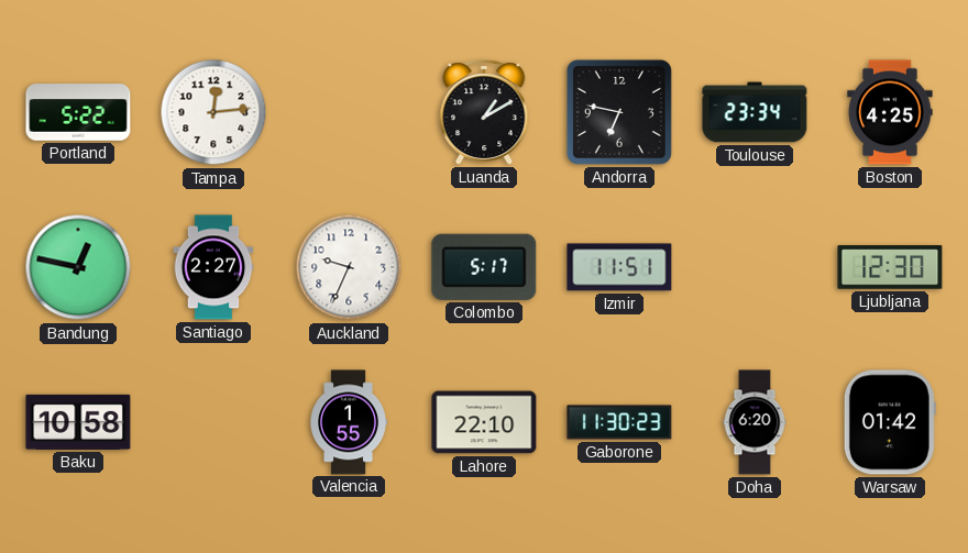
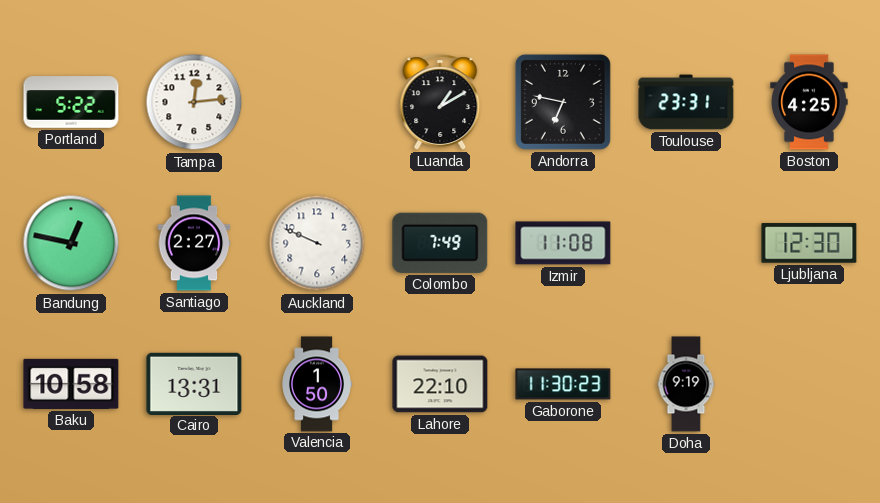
Toulouse: 23:34 -> 23:31
Auckland: 9:34 -> 9:49
Colombo: 5:17 -> 7:49
Izmir: 11:51 -> 11:08
Cairo: none -> 13:31
Valencia: 1:55 -> 1:50
Doha: 6:20 -> 9:19
Warsaw: 01:42 -> none
